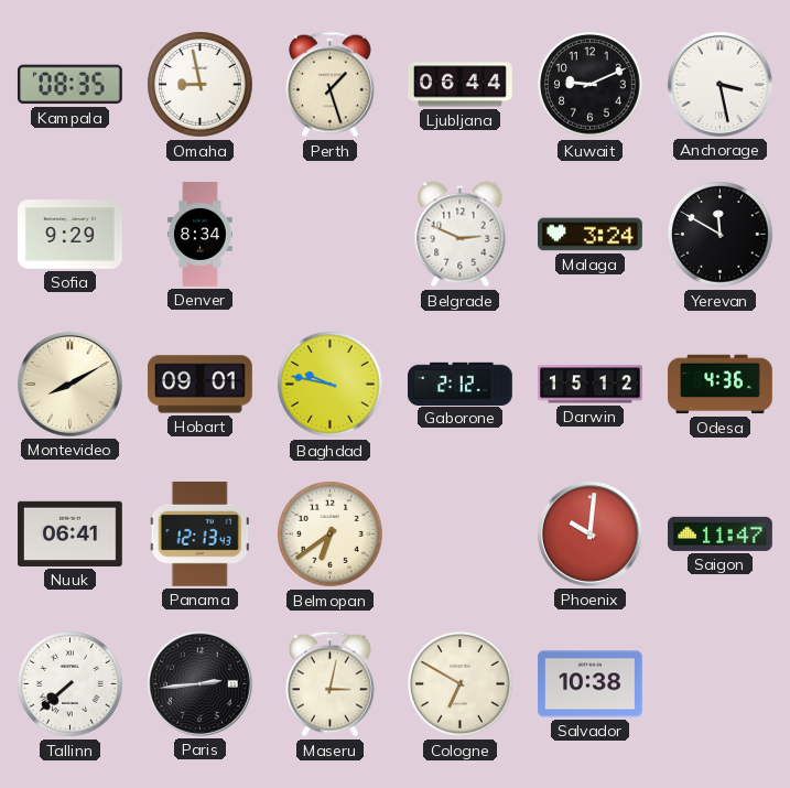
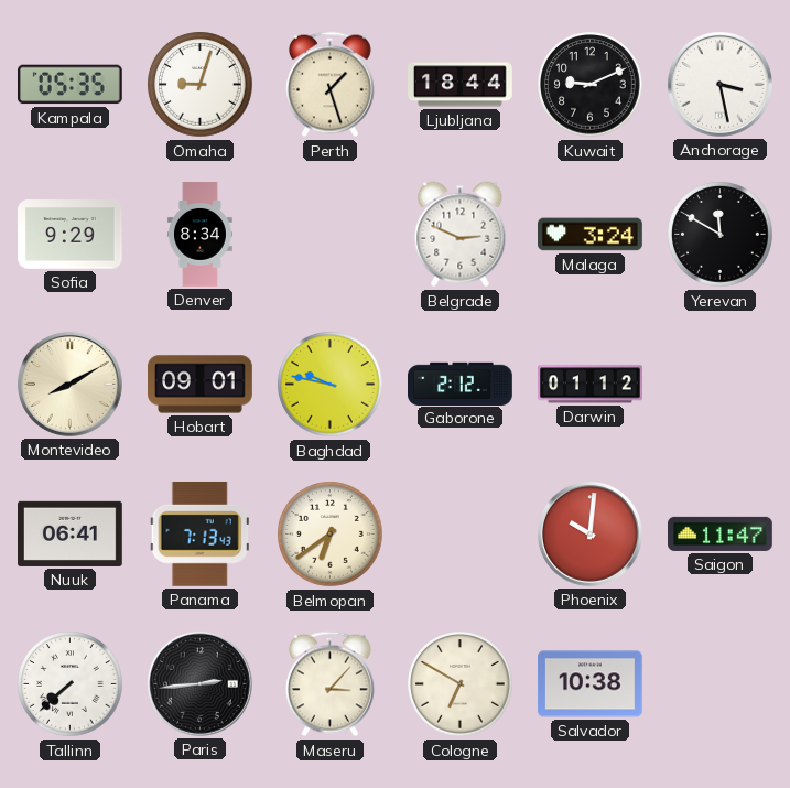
Kampala: 08:35 -> 05:35
Omaha: 8:58 -> 9:03
Ljubljana: 06:44 -> 18:44
Darwin: 15:12 -> 01:12
Odesa: 4:36 -> none
Panama: 12:13 -> 7:13
Maseru: 3:02 -> 3:07
